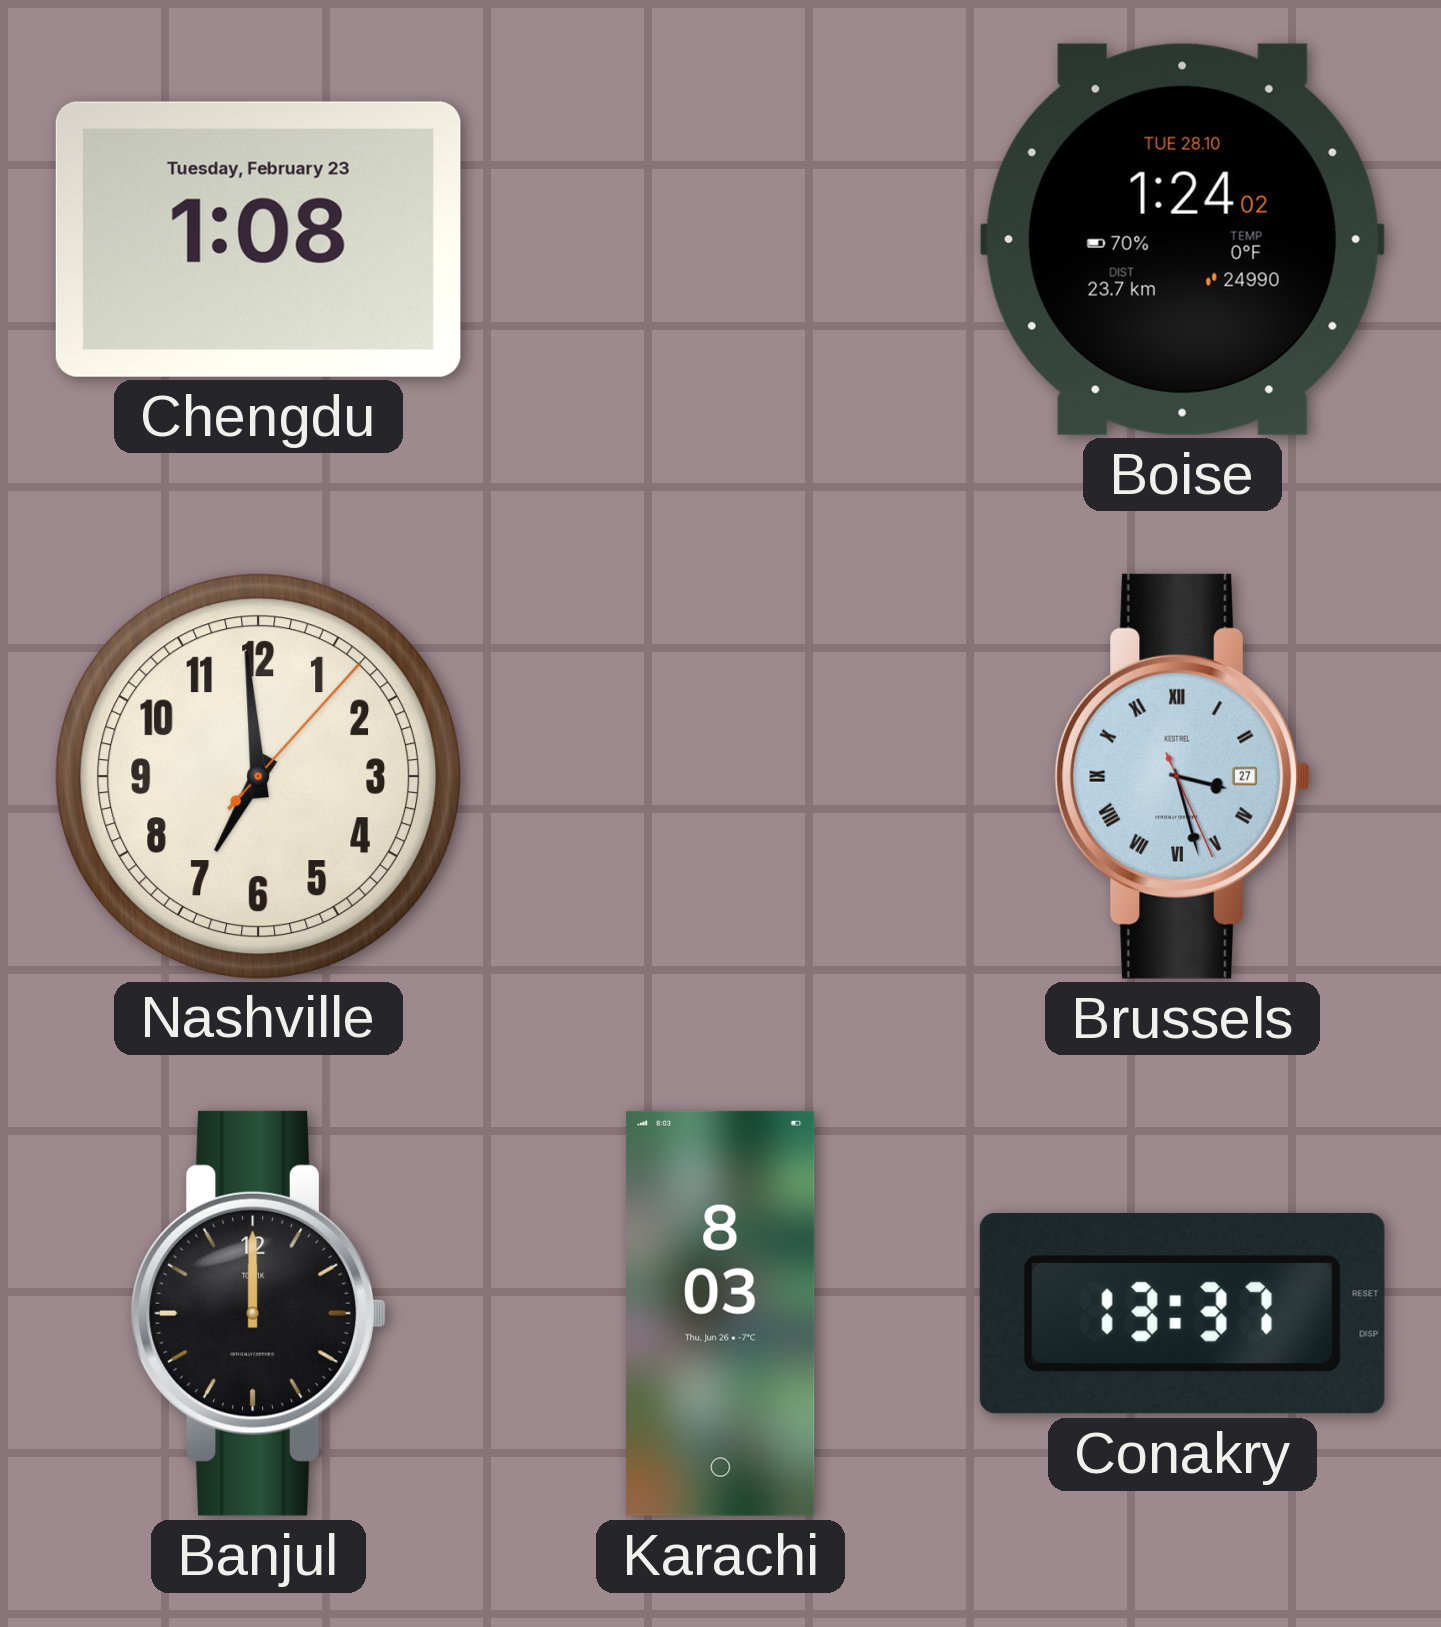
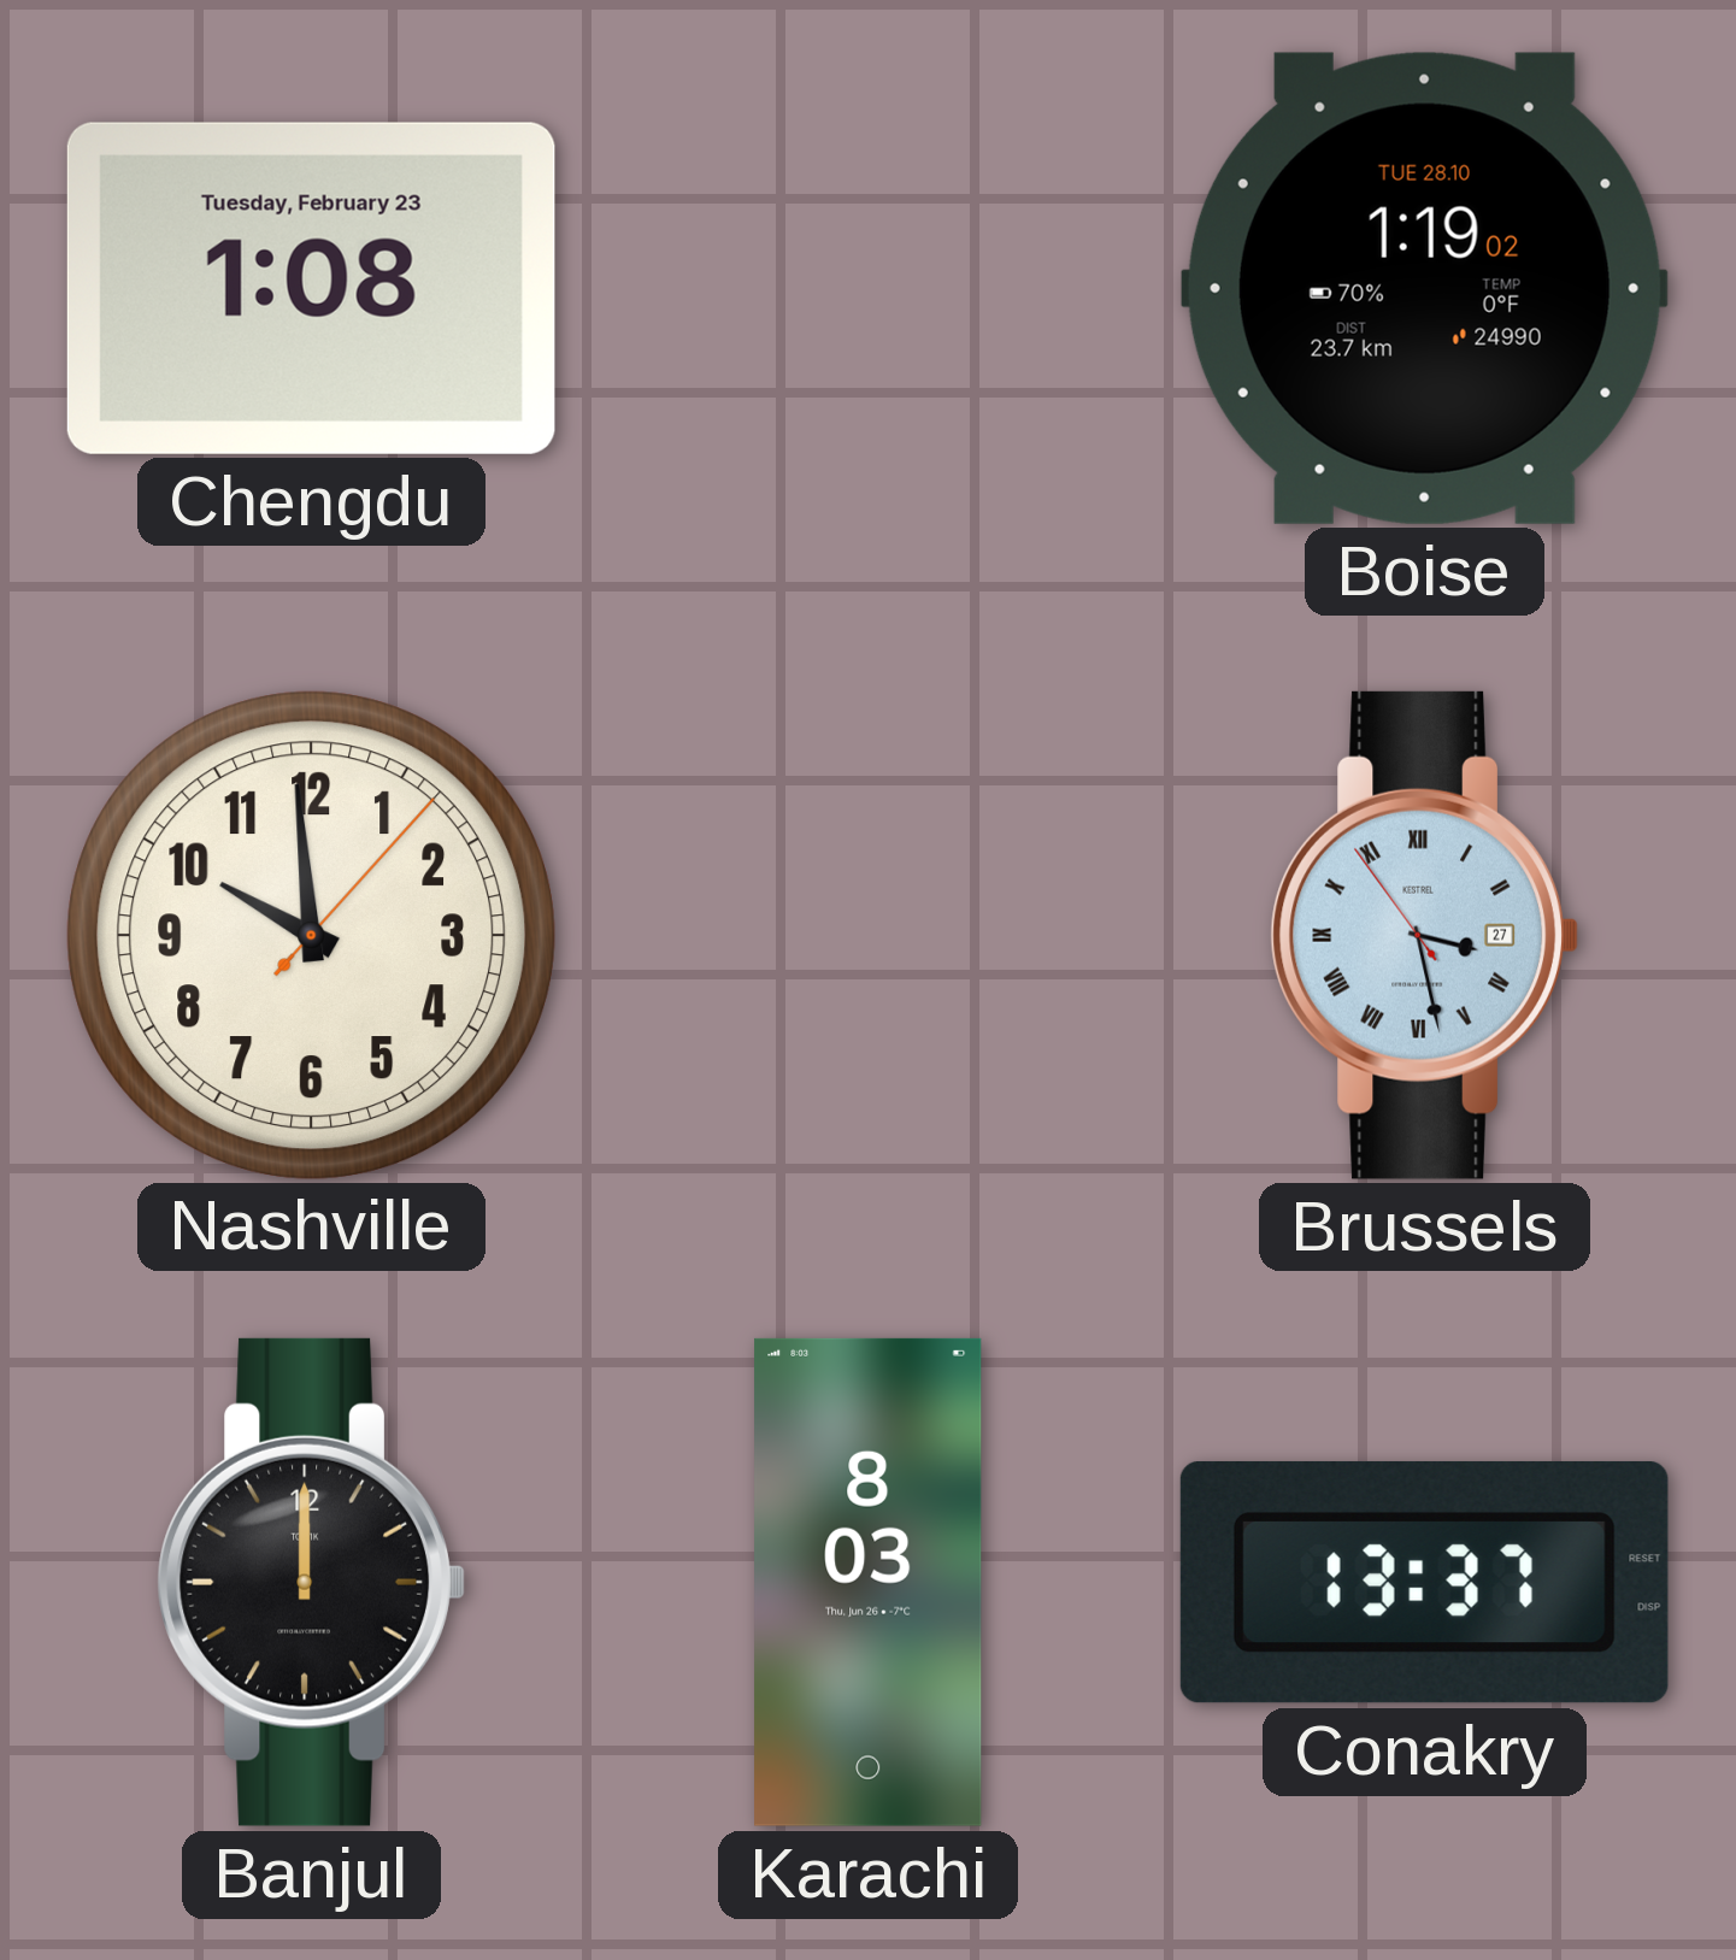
Boise: 1:24 -> 1:19
Nashville: 6:59 -> 9:59
Brussels: 3:27:26 -> 3:27:54
